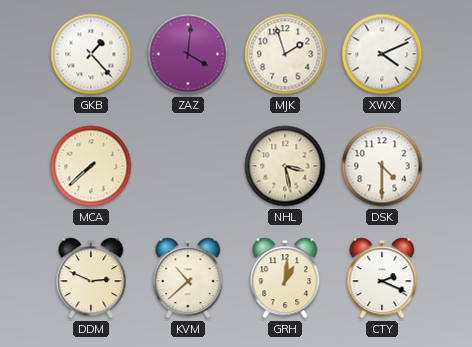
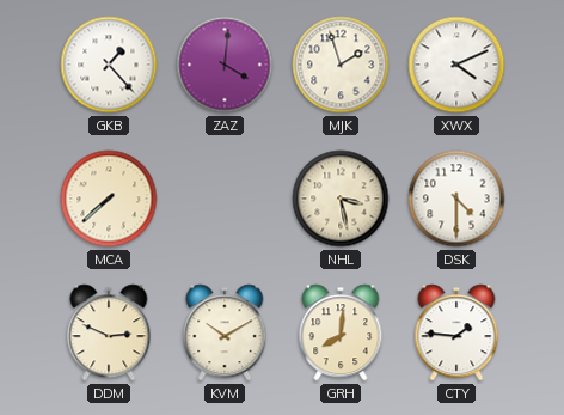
KVM: 10:38 -> 10:10
GRH: 1:01 -> 8:01
CTY: 2:19 -> 1:46
